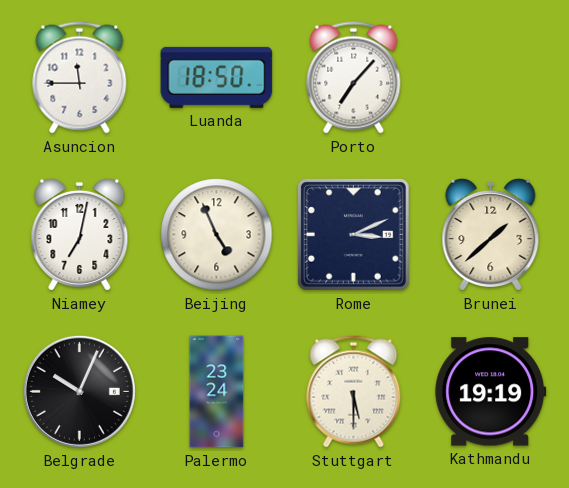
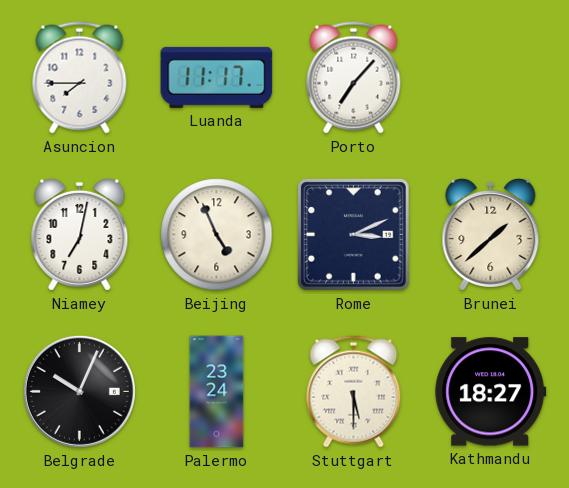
Asuncion: 11:45 -> 7:45
Luanda: 18:50 -> 11:17
Kathmandu: 19:19 -> 18:27
